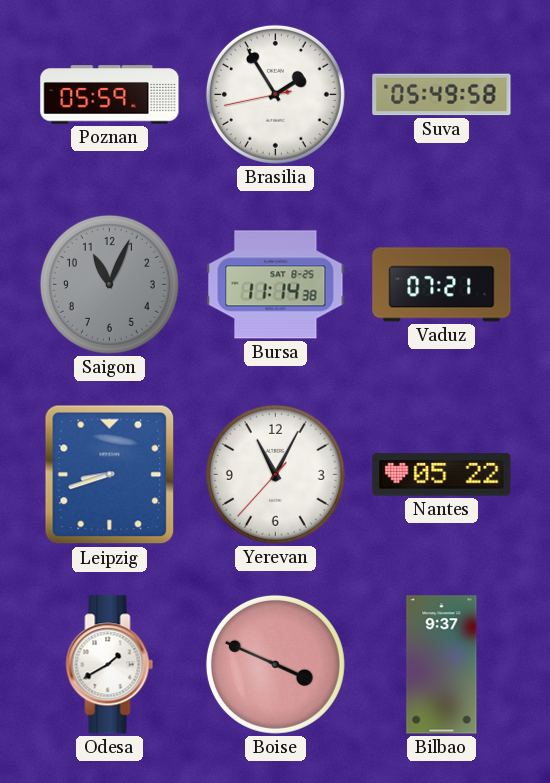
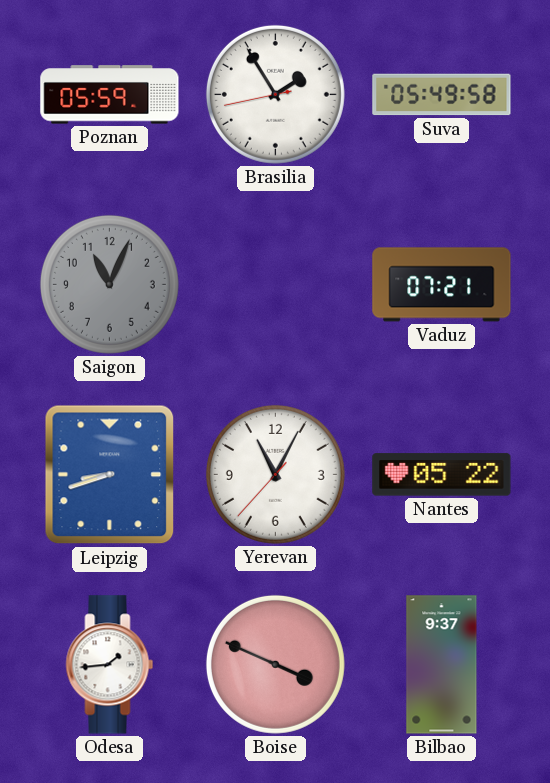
Bursa: 11:14 -> none
Odesa: 1:40 -> 1:44
